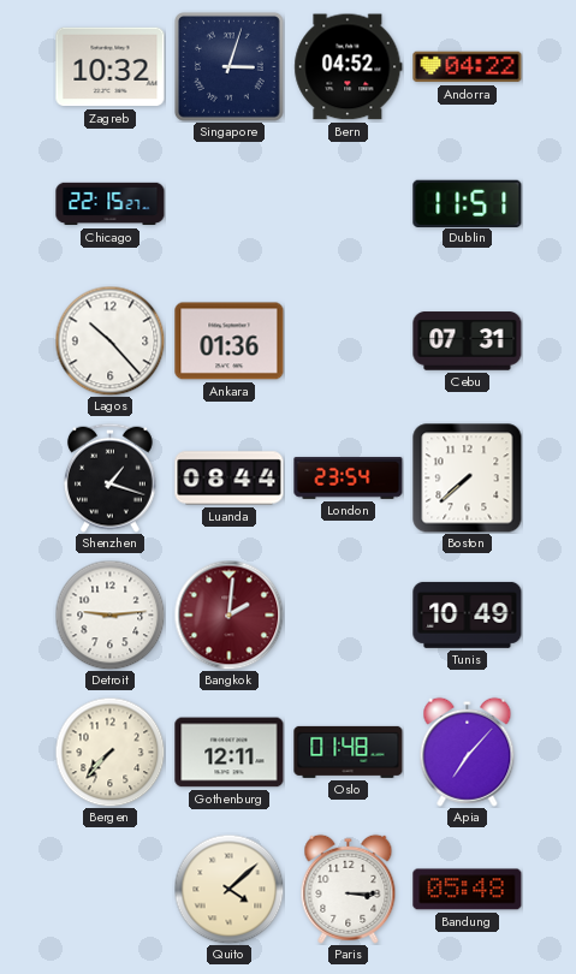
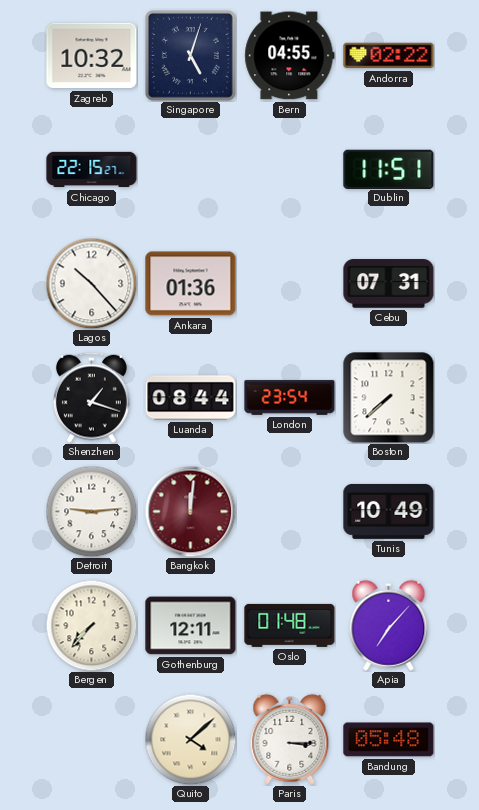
Singapore: 3:03 -> 5:03
Bern: 04:52 -> 04:55
Andorra: 04:22 -> 02:22
Bangkok: 2:01 -> 12:01
